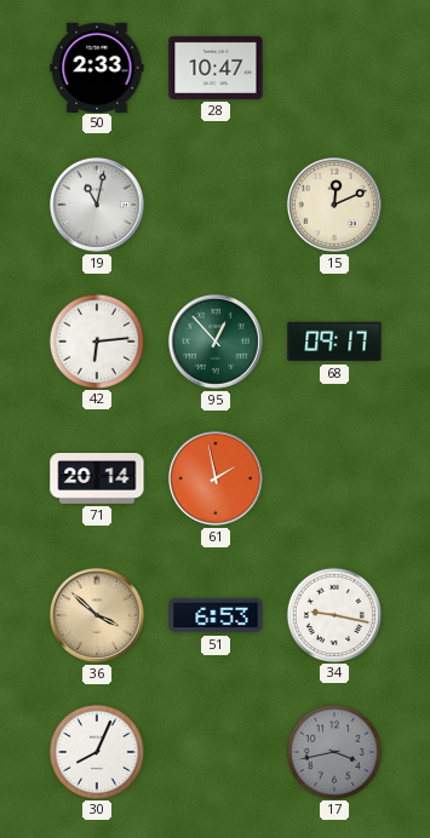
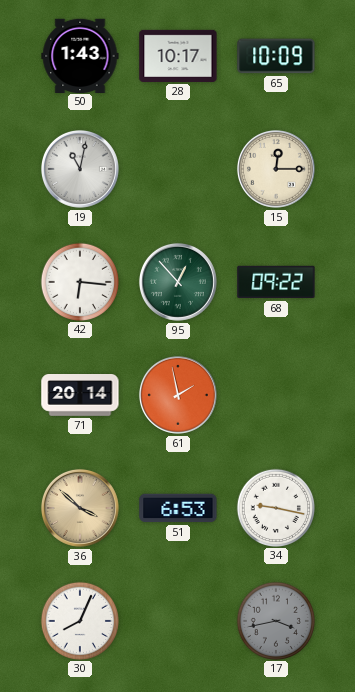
50: 2:33 -> 1:43
28: 10:47 -> 10:17
65: none -> 10:09
15: 12:11 -> 12:15
42: 6:14 -> 6:16
68: 09:17 -> 09:22
